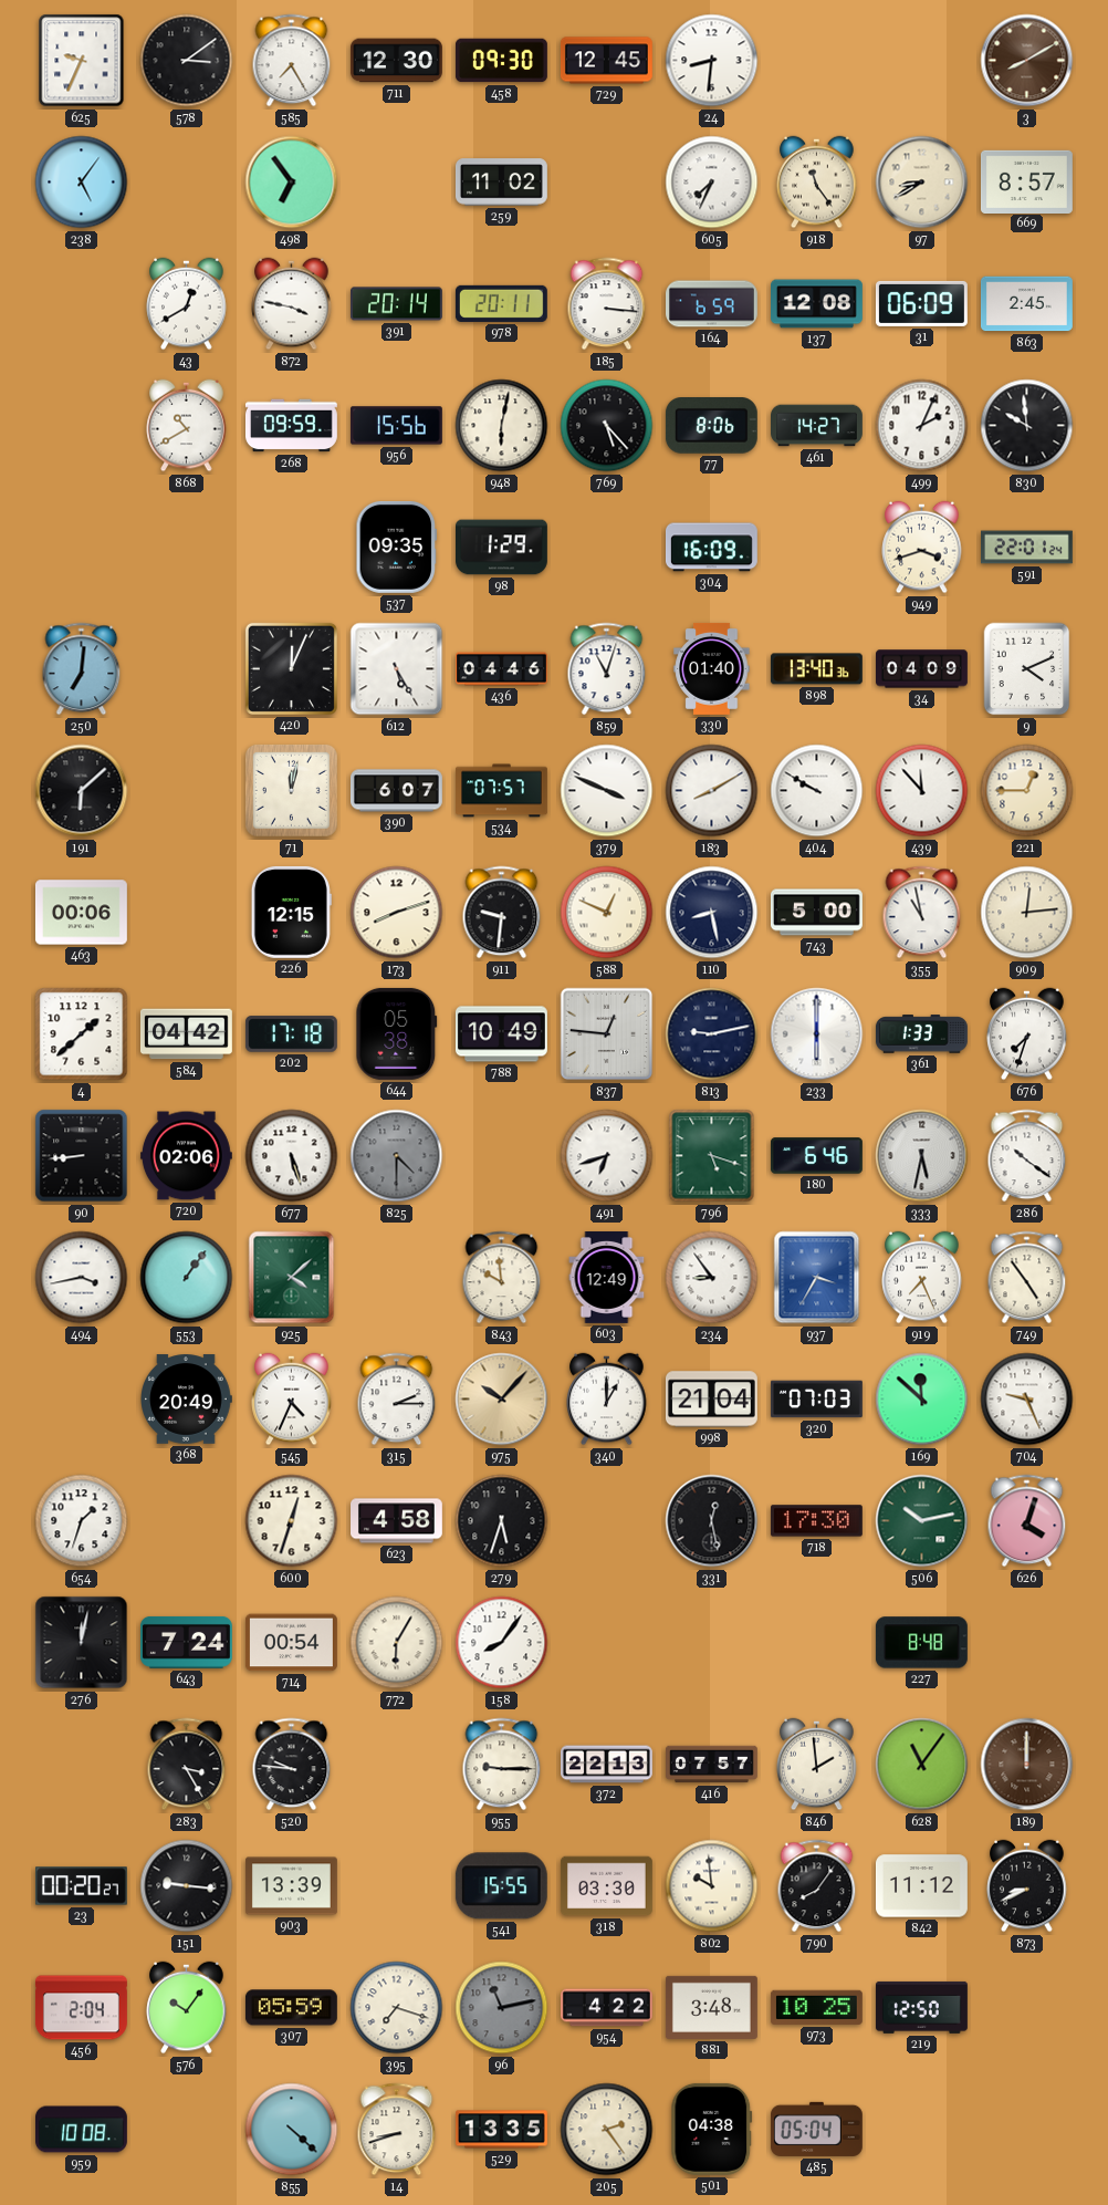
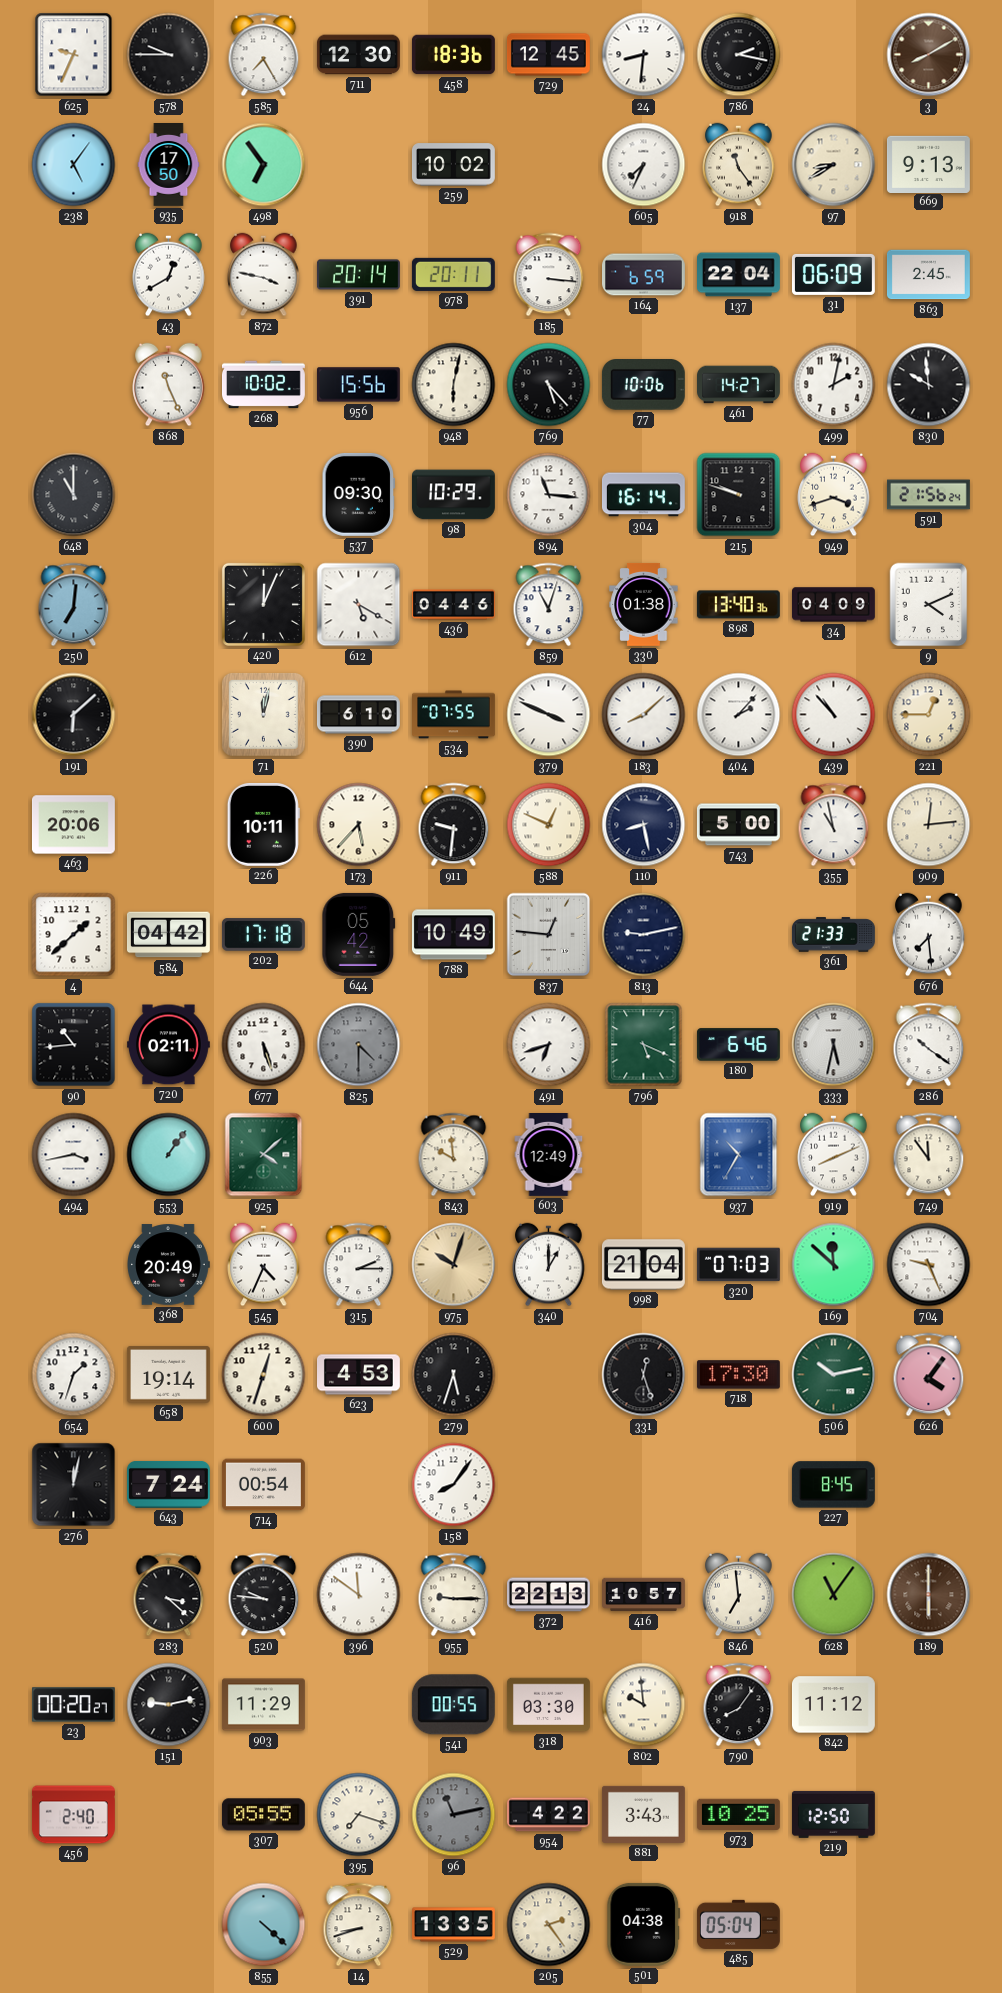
578: 3:09 -> 9:45
458: 09:30 -> 18:36
786: none -> 2:17
935: none -> 17:50
259: 11:02 -> 10:02
669: 8:57 -> 9:13
137: 12:08 -> 22:04
868: 10:40 -> 11:26
268: 09:59 -> 10:02
77: 8:06 -> 10:06
499: 2:04 -> 2:02
648: none -> 11:00
537: 09:35 -> 09:30
98: 1:29 -> 10:29
894: none -> 11:16
304: 16:09 -> 16:14
215: none -> 9:48
591: 22:01 -> 21:56
612: 5:25 -> 5:20
330: 01:40 -> 01:38
390: 6:07 -> 6:10
534: 07:57 -> 07:55
183: 8:10 -> 8:08
404: 9:50 -> 2:07
439: 11:53 -> 10:53
463: 00:06 -> 20:06
226: 12:15 -> 10:11
173: 8:12 -> 5:37
644: 05:38 -> 05:42
233: 6:00 -> none
361: 1:33 -> 21:33
676: 7:33 -> 7:29
90: 8:44 -> 10:44
720: 02:06 -> 02:11
796: 5:18 -> 5:19
234: 8:54 -> none
937: 3:35 -> 10:35
919: 7:26 -> 8:11
749: 4:54 -> 11:54
975: 10:07 -> 10:03
658: none -> 19:14
623: 4:58 -> 4:53
331: 12:28 -> 12:27
626: 4:03 -> 4:06
772: 6:05 -> none
227: 8:48 -> 8:45
283: 3:25 -> 3:22
396: none -> 11:51
416: 07:57 -> 10:57
846: 1:59 -> 6:59
189: 12:00 -> 6:00
151: 9:16 -> 9:13
903: 13:39 -> 11:29
541: 15:55 -> 00:55
873: 8:41 -> none
456: 2:04 -> 2:40
576: 10:06 -> none
307: 05:59 -> 05:55
881: 3:48 -> 3:43
959: 10:08 -> none
